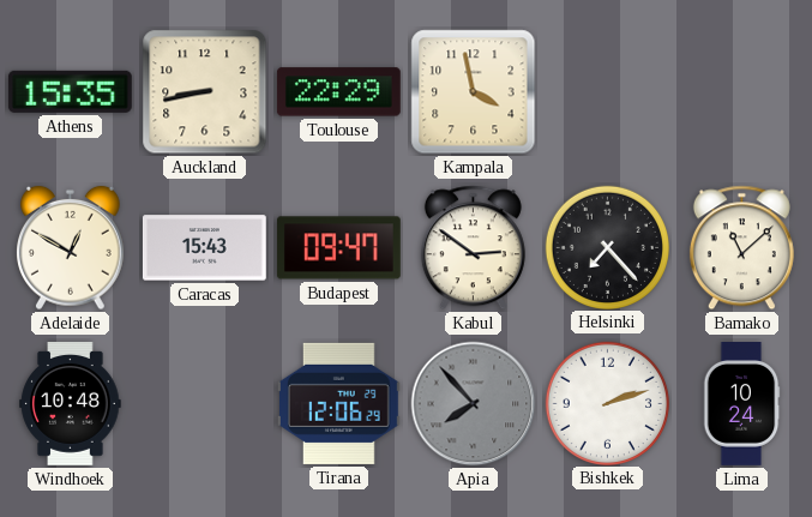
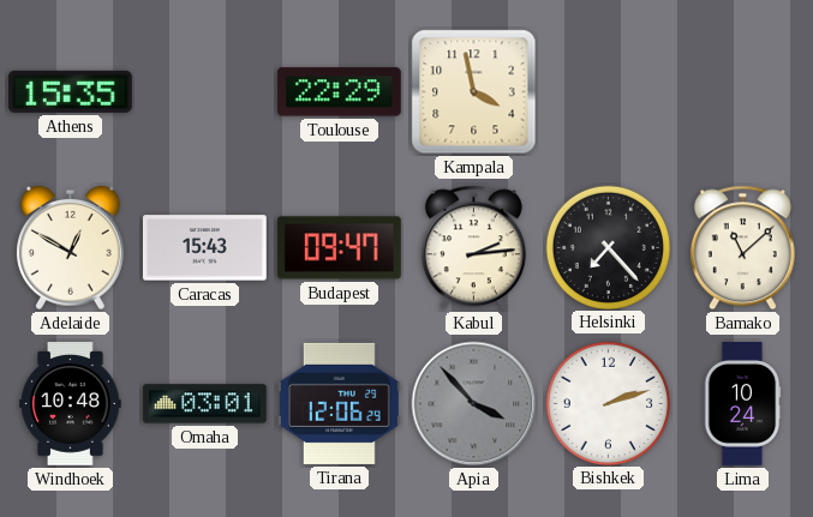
Auckland: 8:43 -> none
Kabul: 2:51 -> 2:14
Omaha: none -> 03:01
Apia: 7:53 -> 3:53
